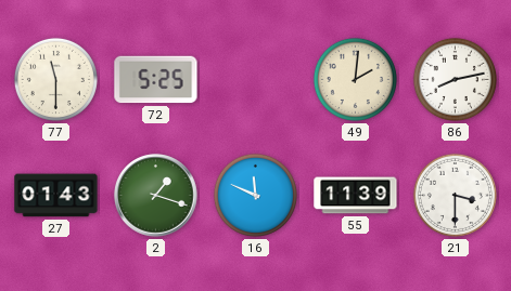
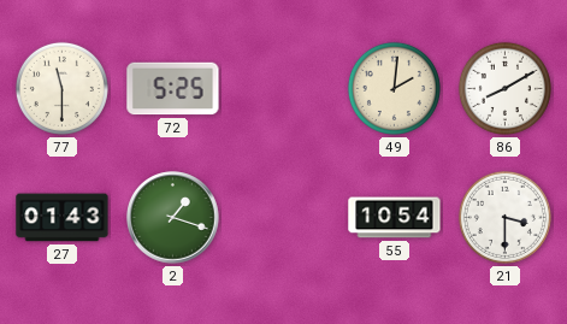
86: 8:13 -> 8:10
16: 11:49 -> none
55: 11:39 -> 10:54
